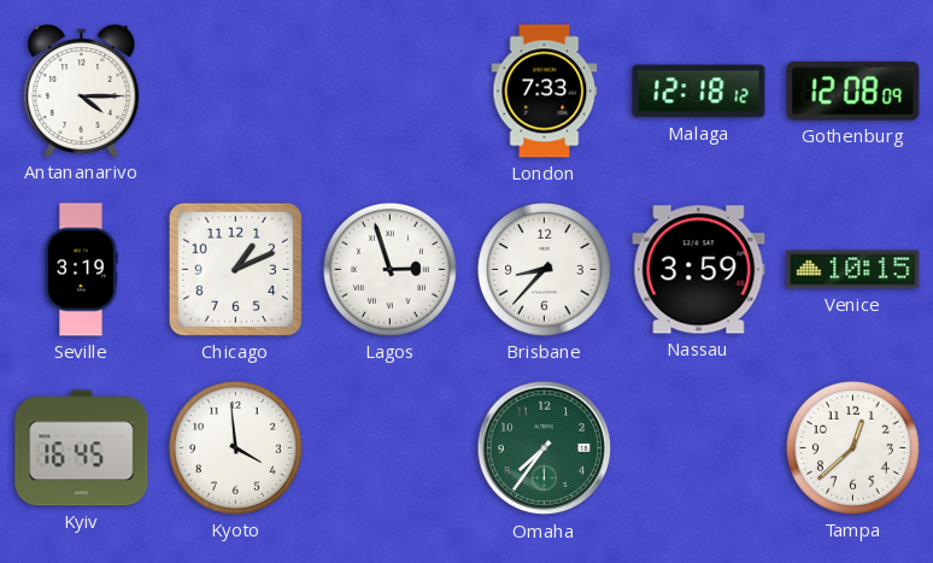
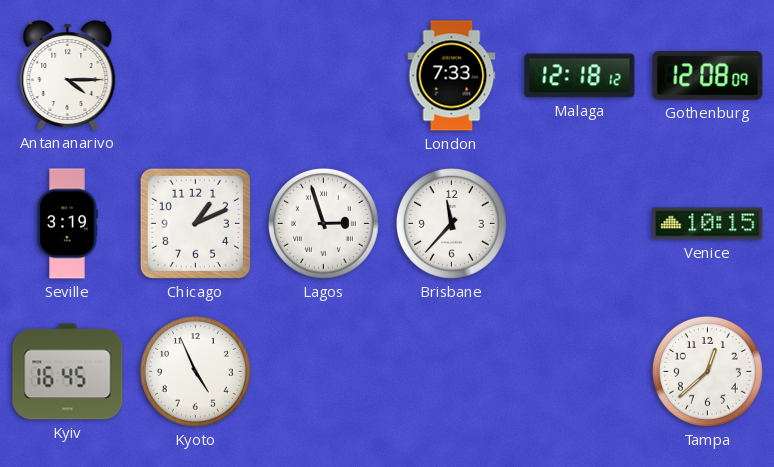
Brisbane: 8:37 -> 11:37
Nassau: 3:59 -> none
Kyoto: 3:59 -> 4:56
Omaha: 7:36 -> none
